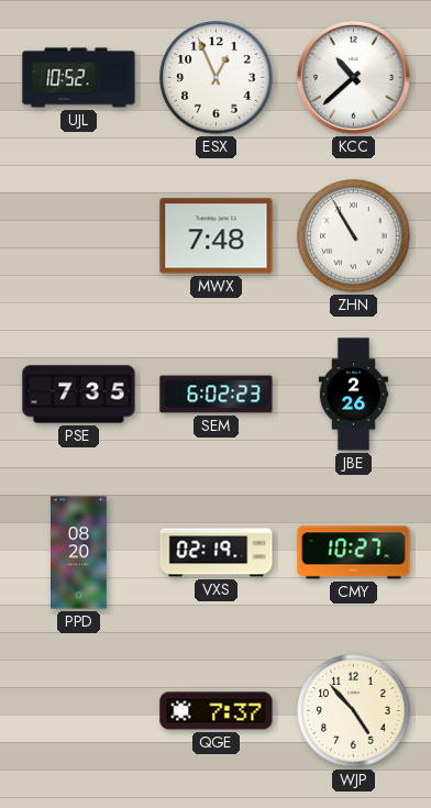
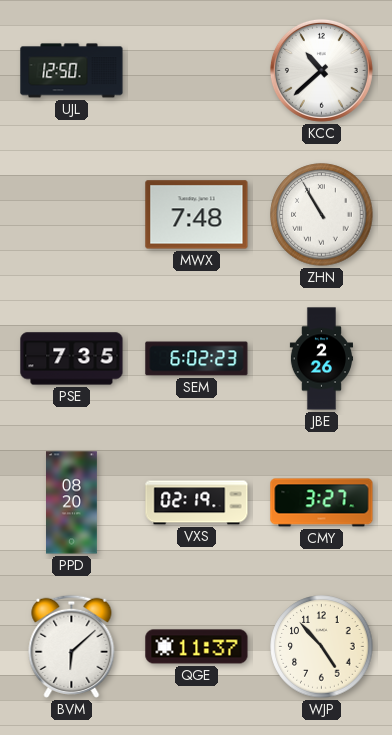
UJL: 10:52 -> 12:50
ESX: 12:56 -> none
CMY: 10:27 -> 3:27
BVM: none -> 6:08
QGE: 7:37 -> 11:37
